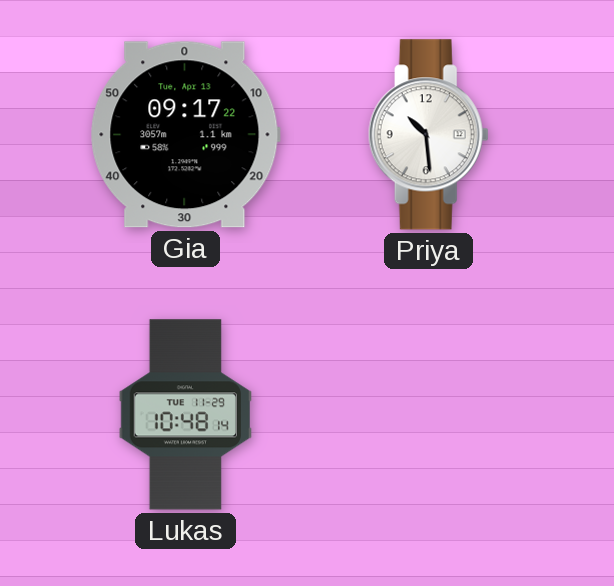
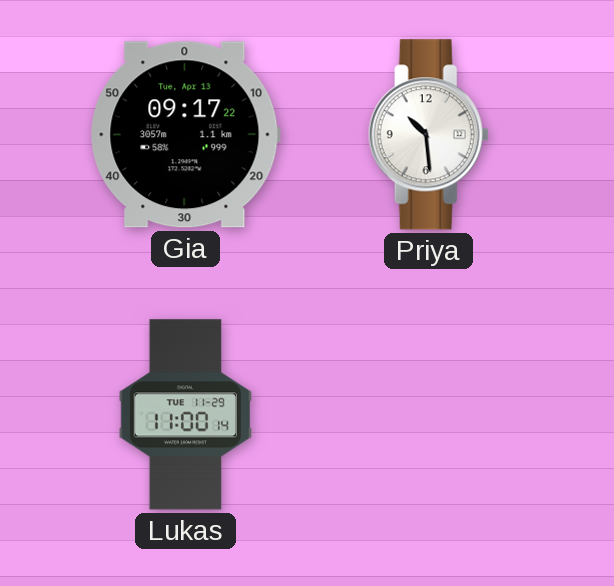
Lukas: 10:48 -> 11:00
